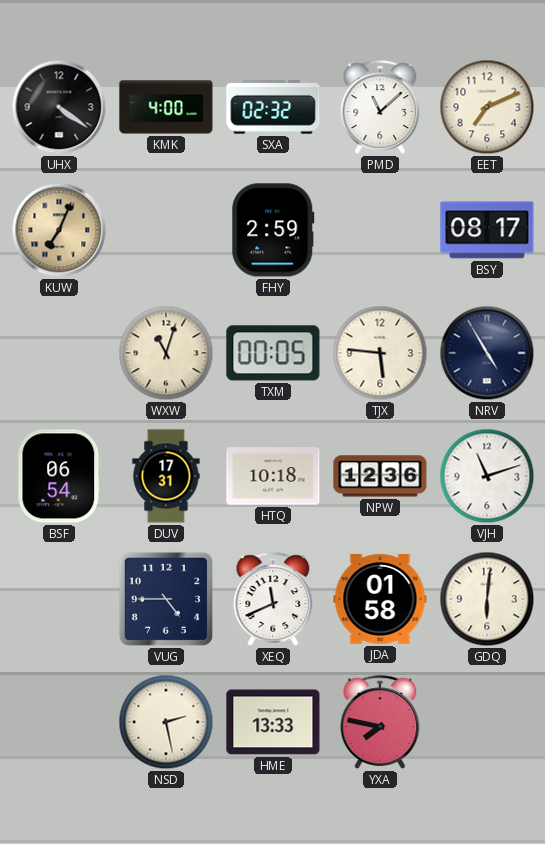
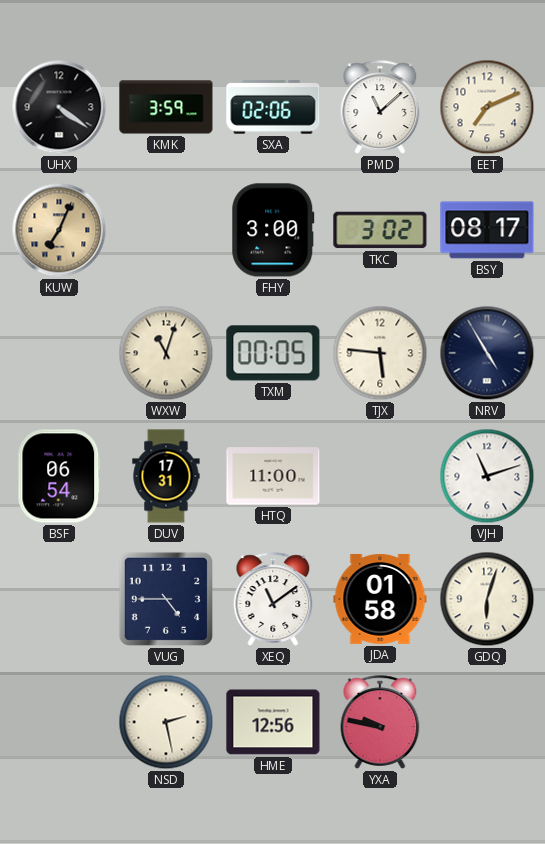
KMK: 4:00 -> 3:59
SXA: 02:32 -> 02:06
FHY: 2:59 -> 3:00
TKC: none -> 3:02
HTQ: 10:18 -> 11:00
NPW: 12:36 -> none
XEQ: 11:41 -> 11:09
GDQ: 6:01 -> 6:03
HME: 13:33 -> 12:56
YXA: 7:47 -> 9:47
